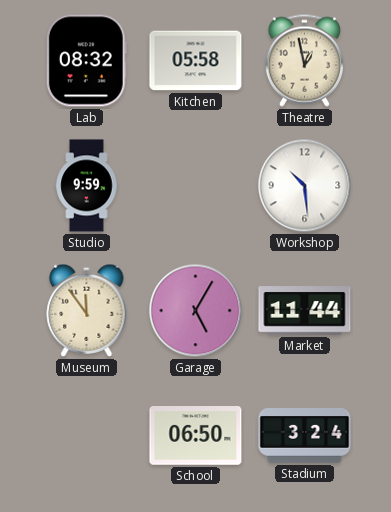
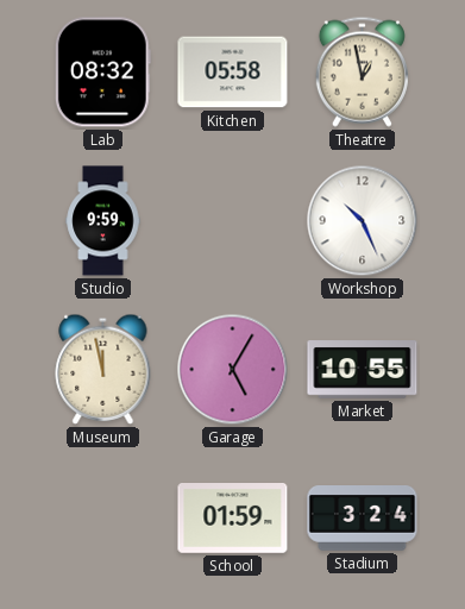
Workshop: 10:29 -> 10:26
Museum: 11:54 -> 11:58
Market: 11:44 -> 10:55
School: 06:50 -> 01:59
